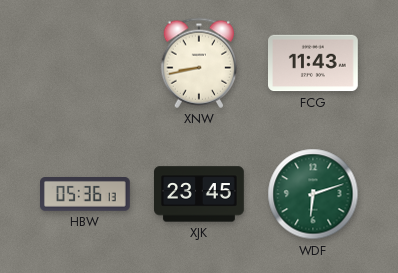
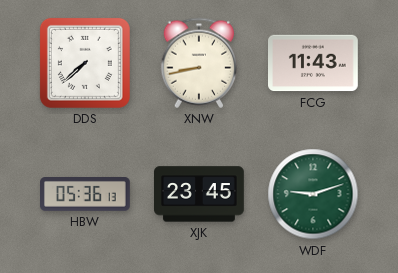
DDS: none -> 7:38
WDF: 6:12 -> 9:12
